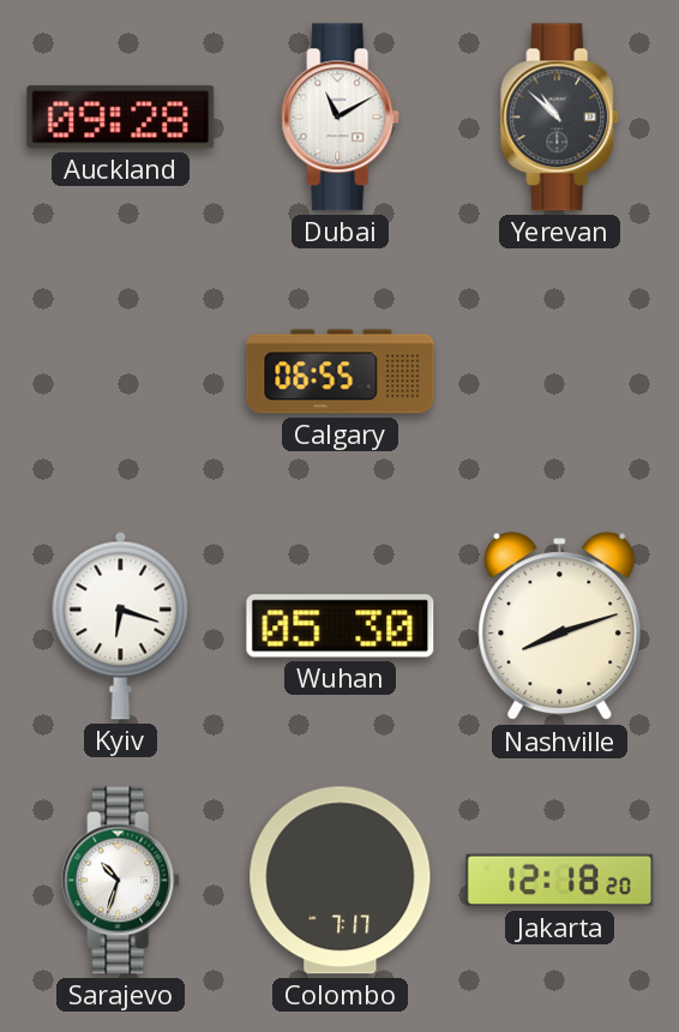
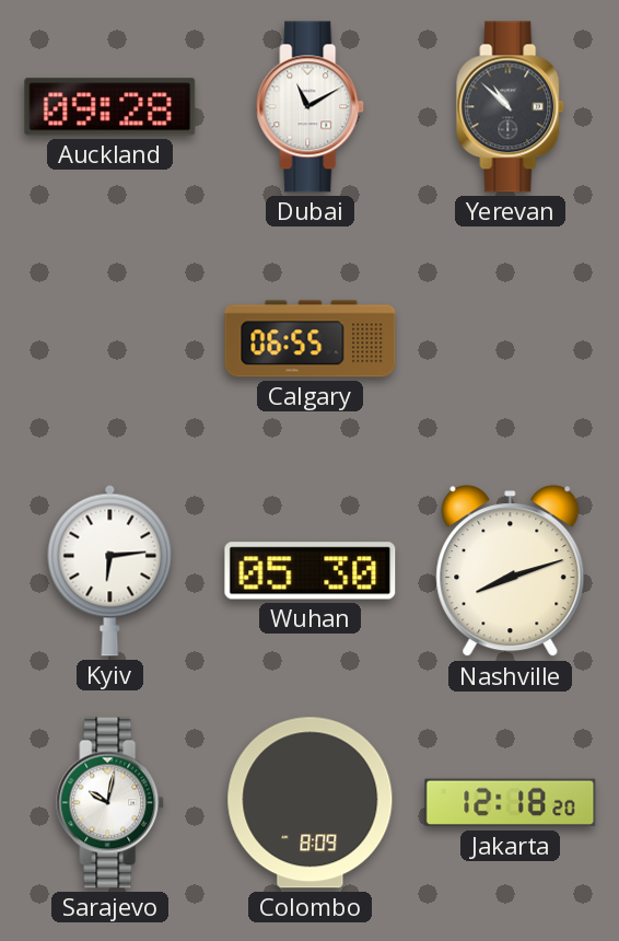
Kyiv: 6:18 -> 6:14
Sarajevo: 10:33 -> 10:02
Colombo: 7:17 -> 8:09
